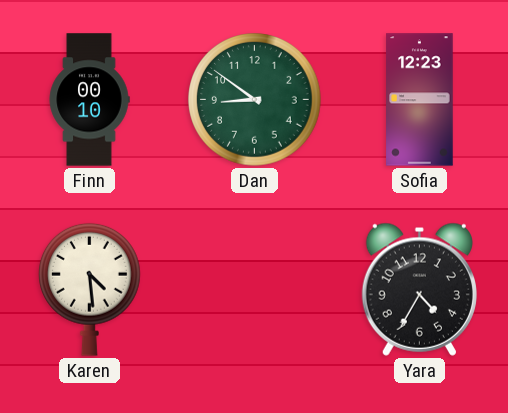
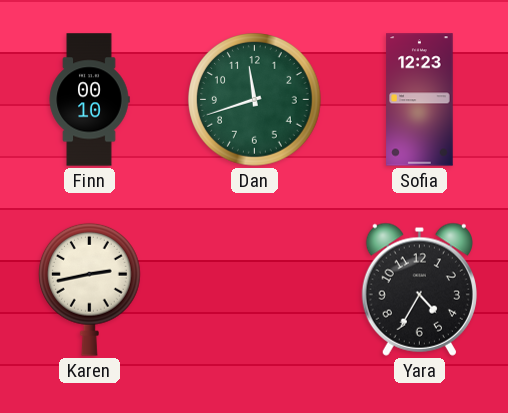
Dan: 8:51 -> 11:42
Karen: 4:29 -> 2:43
